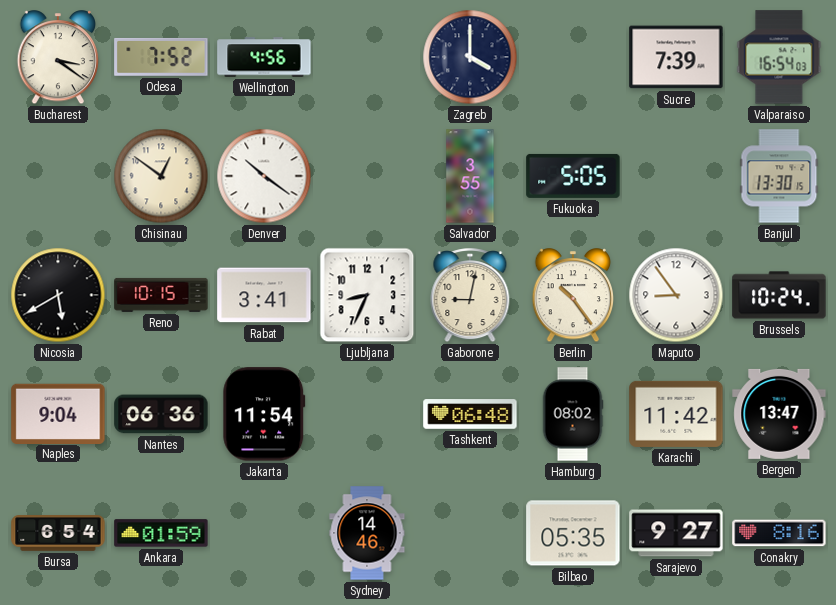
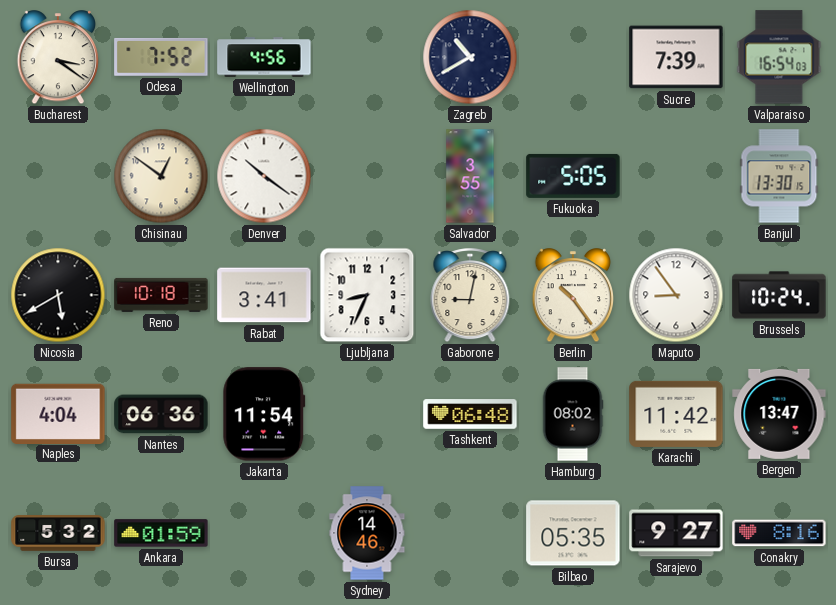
Zagreb: 4:00 -> 10:40
Reno: 10:15 -> 10:18
Naples: 9:04 -> 4:04
Bursa: 6:54 -> 5:32
